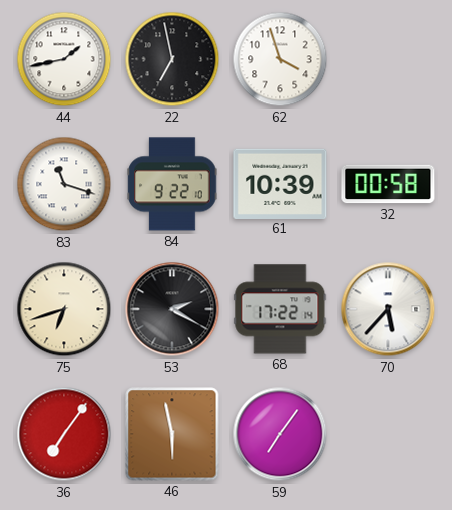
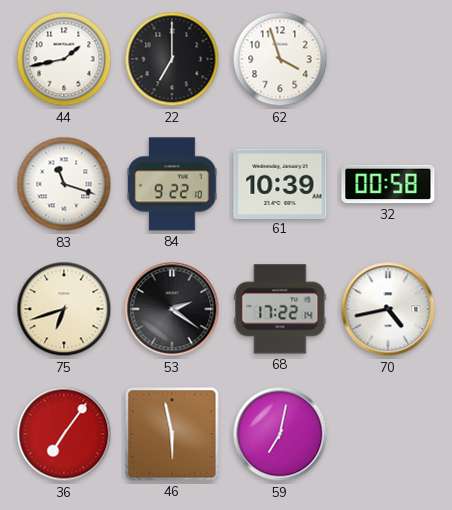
22: 6:58 -> 7:00
53: 2:20 -> 2:21
70: 5:37 -> 4:43
59: 7:06 -> 7:02
